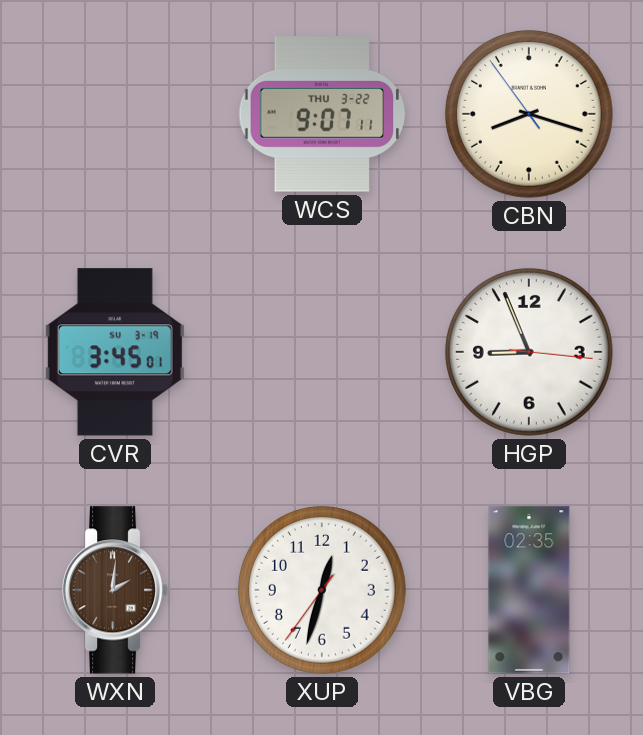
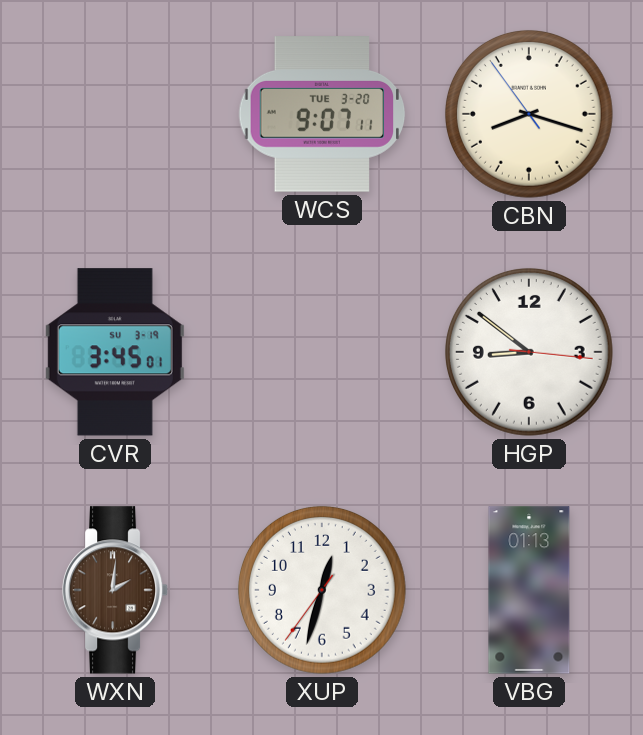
WCS date: THU 3-22 -> TUE 3-20
HGP: 8:56 -> 8:51
VBG: 02:35 -> 01:13
